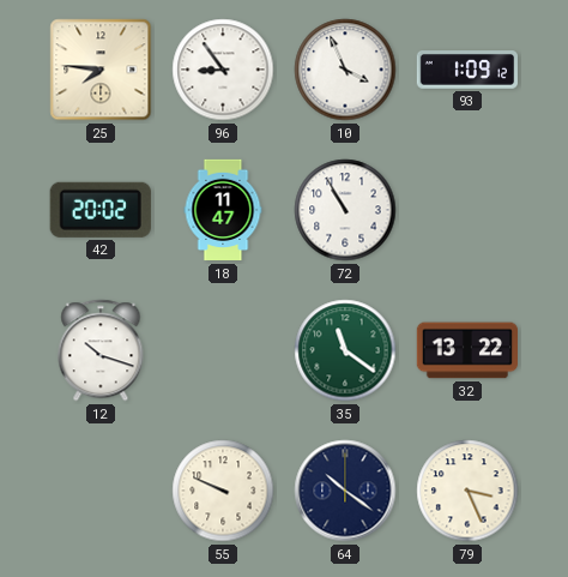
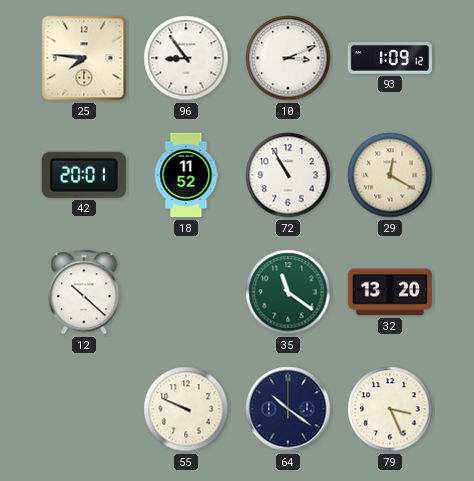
10: 3:56 -> 3:11
42: 20:02 -> 20:01
18: 11:47 -> 11:52
29: none -> 12:20
12: 10:18 -> 10:22
32: 13:22 -> 13:20
